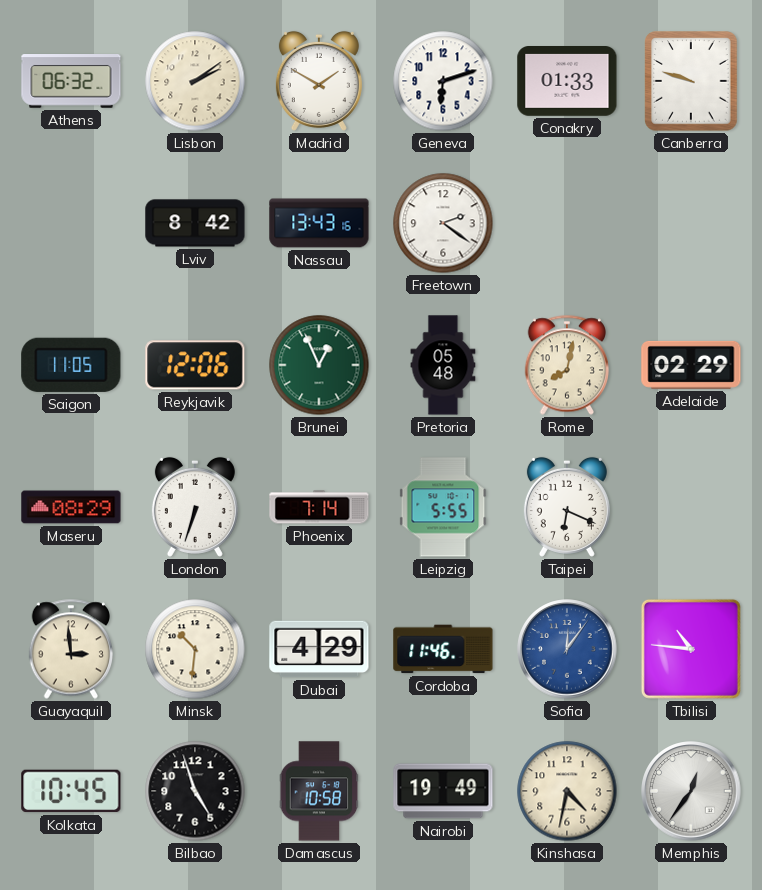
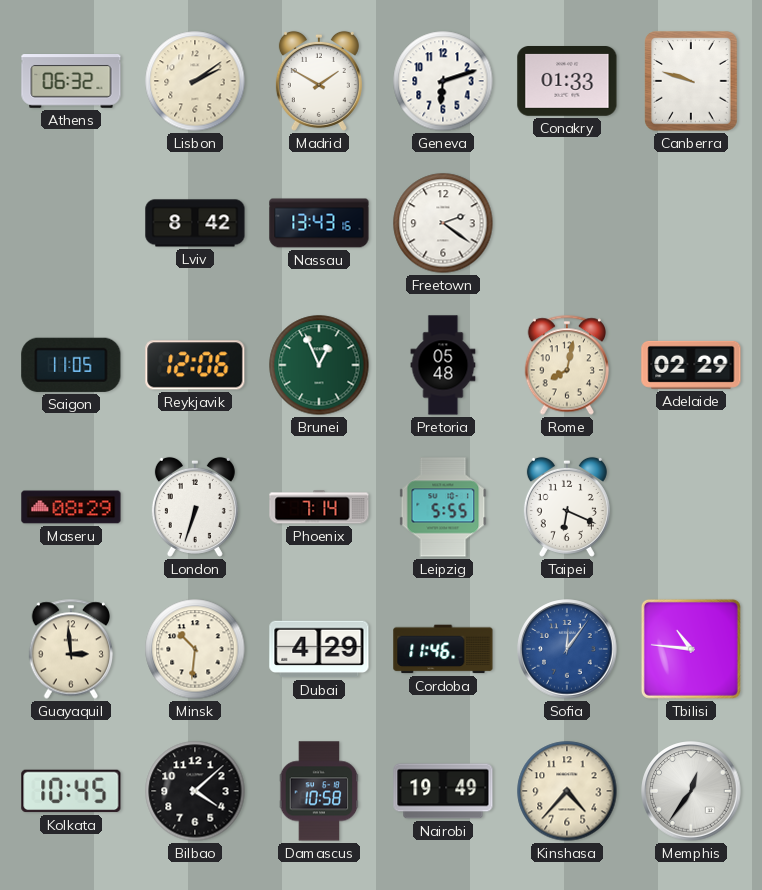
Bilbao: 4:57 -> 4:08
Kinshasa: 4:32 -> 4:37
